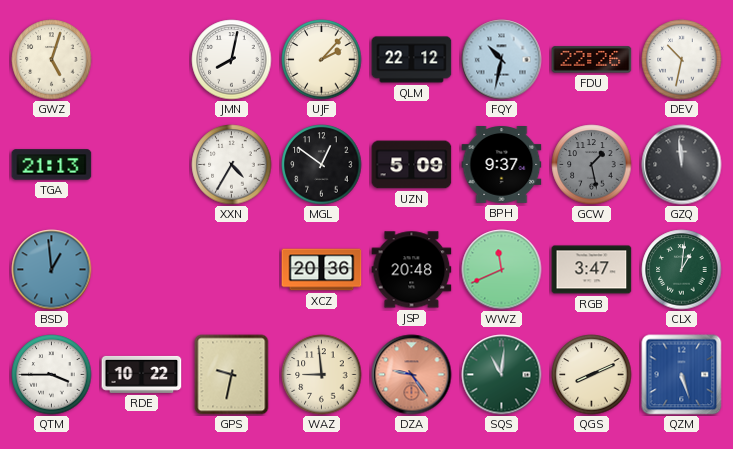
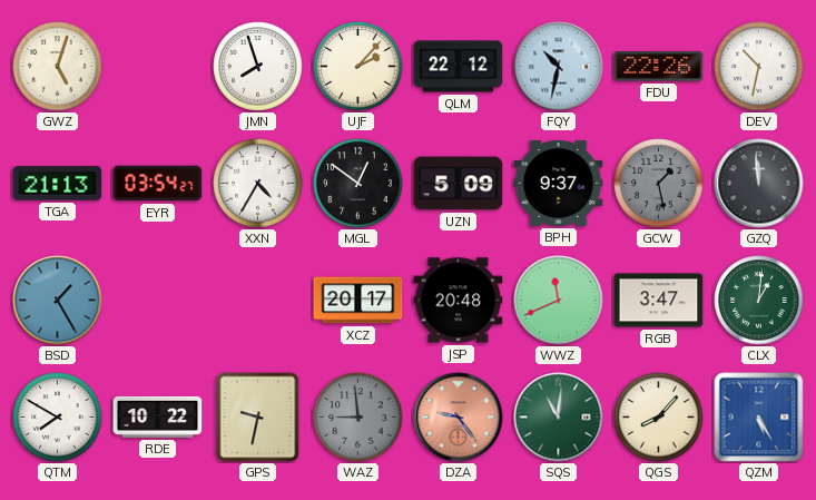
JMN: 8:02 -> 7:57
EYR: none -> 03:54
BSD: 12:59 -> 1:25
XCZ: 20:36 -> 20:17
QTM: 3:45 -> 7:50
WAZ dial: cream -> grey
QGS: 8:11 -> 8:07
QZM: 5:27 -> 5:25
